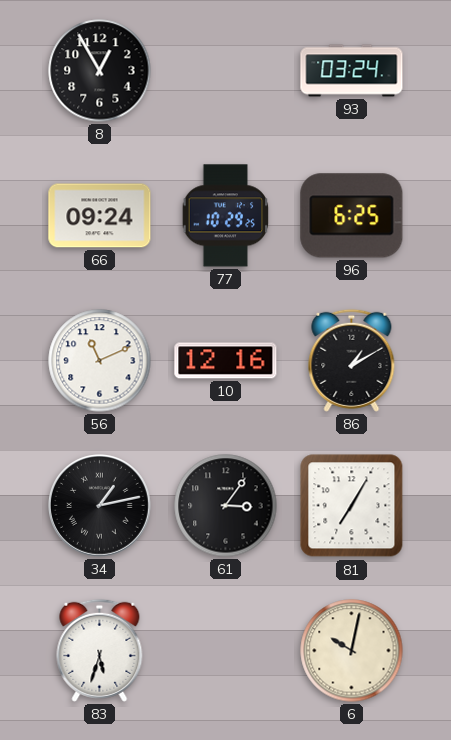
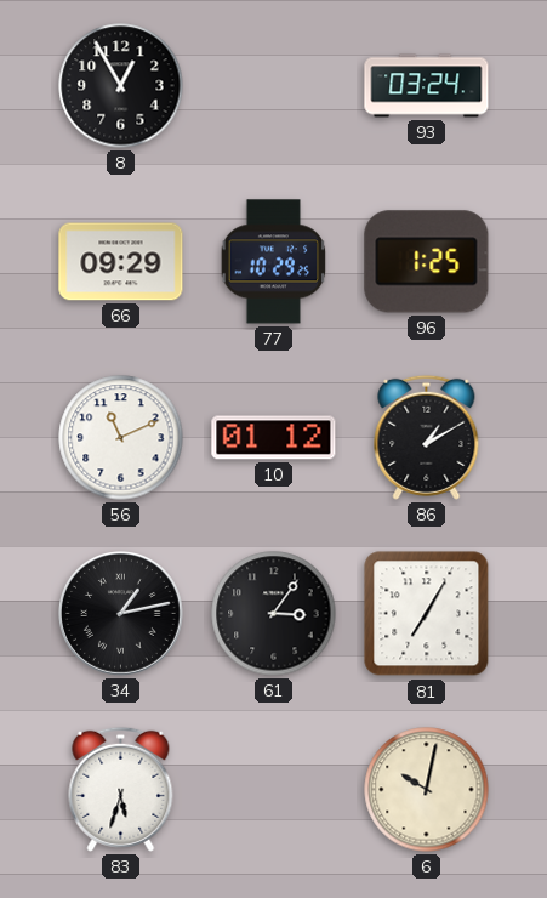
66: 09:24 -> 09:29
96: 6:25 -> 1:25
10: 12:16 -> 01:12
